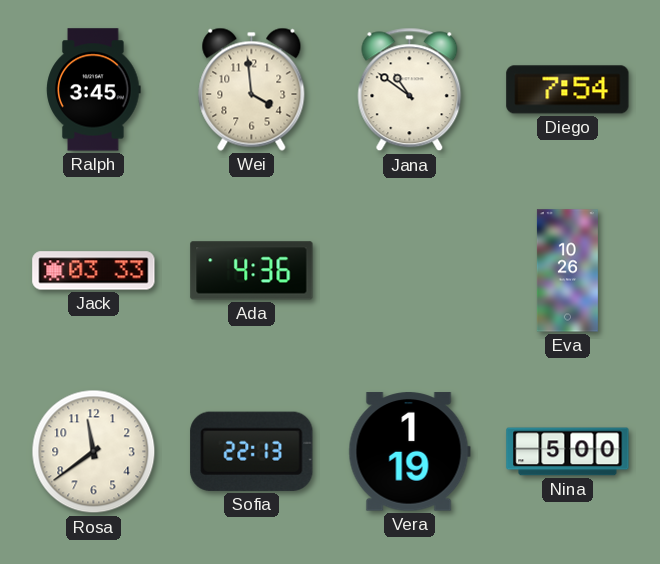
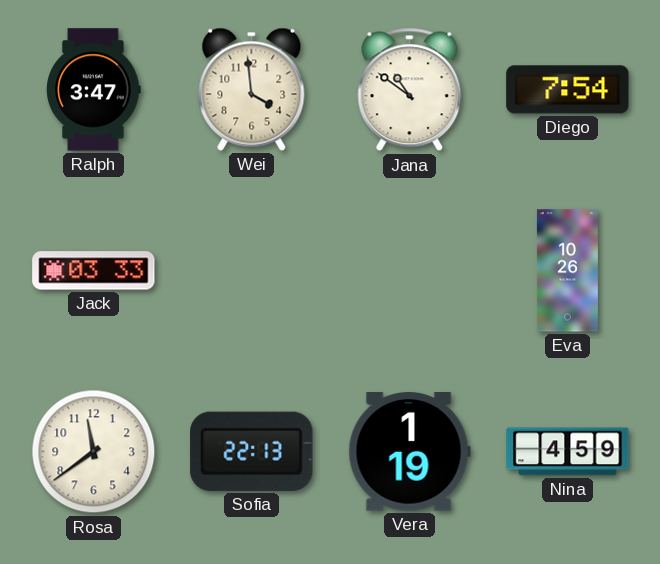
Ralph: 3:45 -> 3:47
Ada: 4:36 -> none
Nina: 5:00 -> 4:59
